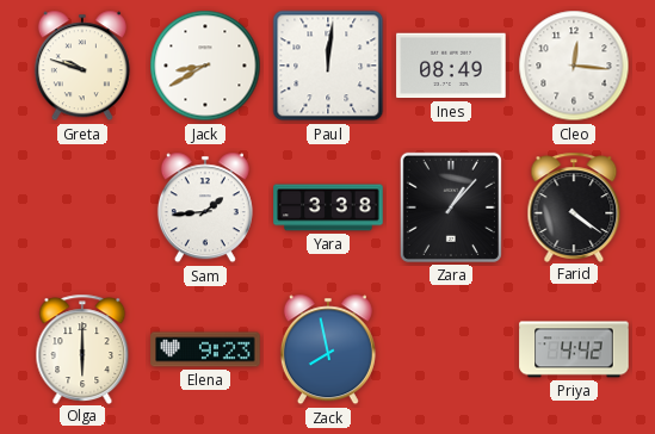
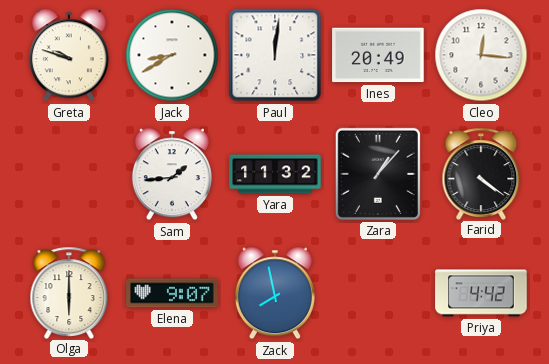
Ines: 08:49 -> 20:49
Yara: 3:38 -> 11:32
Elena: 9:23 -> 9:07
